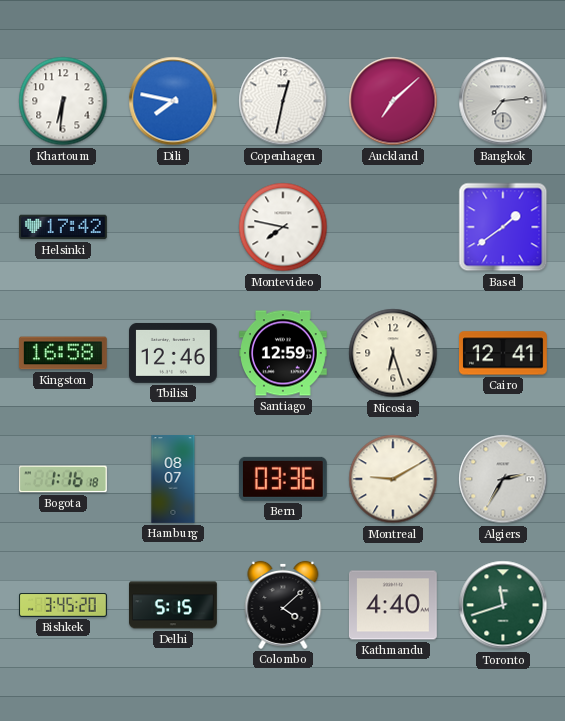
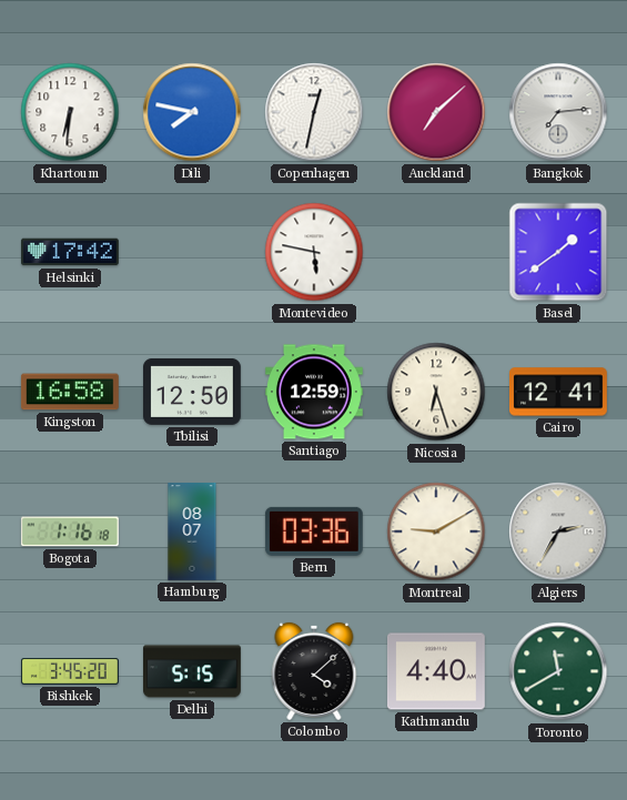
Montevideo: 7:47 -> 5:47
Tbilisi: 12:46 -> 12:50
Toronto: 11:42 -> 11:40
